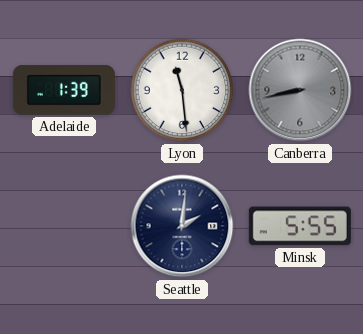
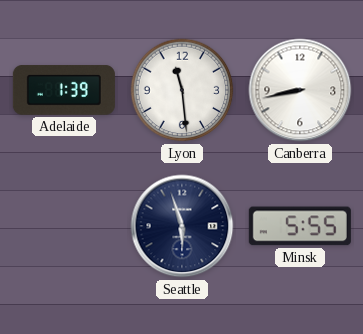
Canberra dial: grey -> white
Seattle: 2:01 -> 5:57
